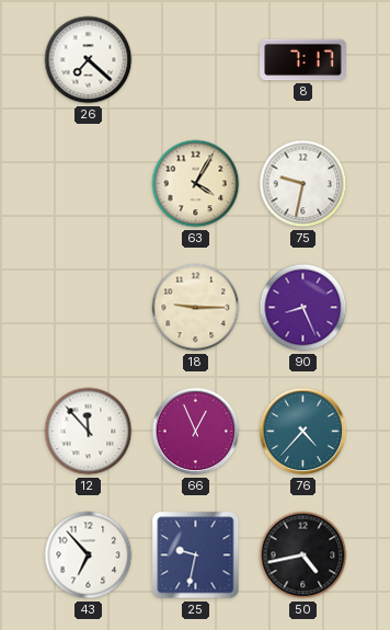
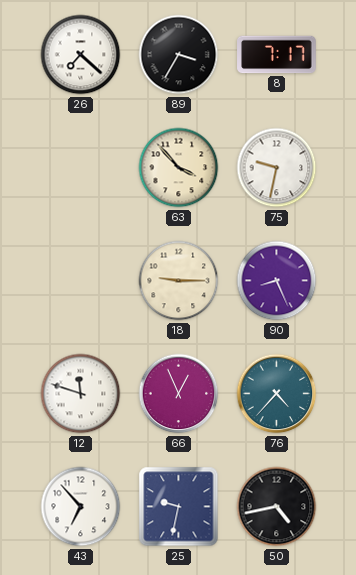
89: none -> 3:35
63: 4:05 -> 3:53
12: 11:53 -> 11:48
